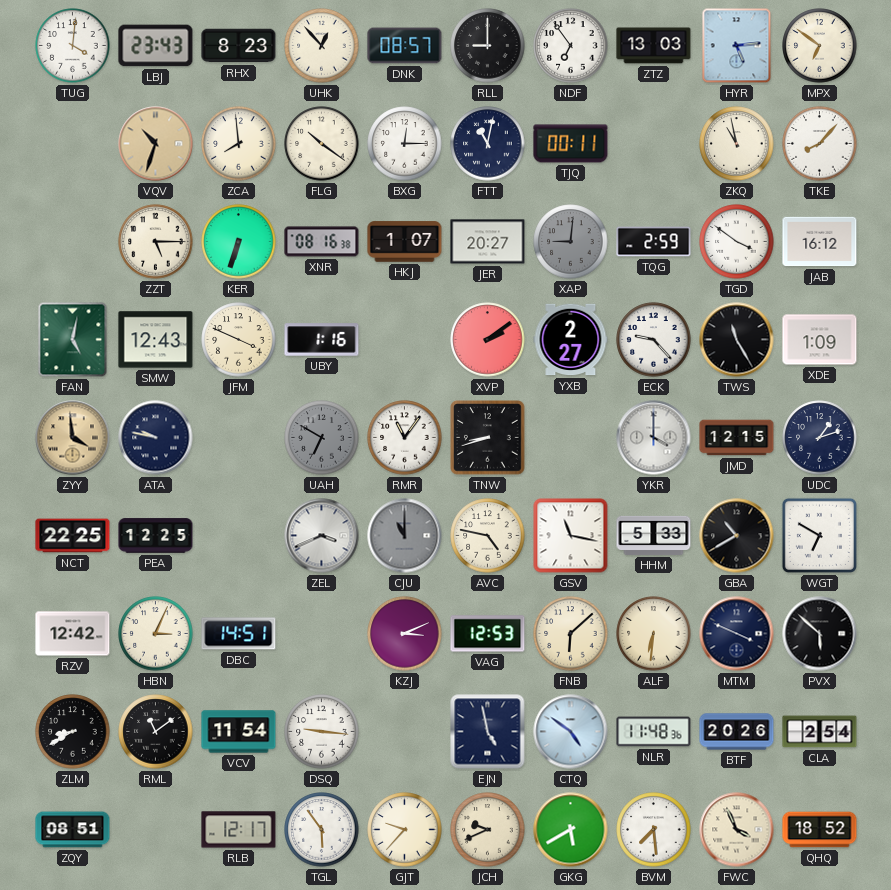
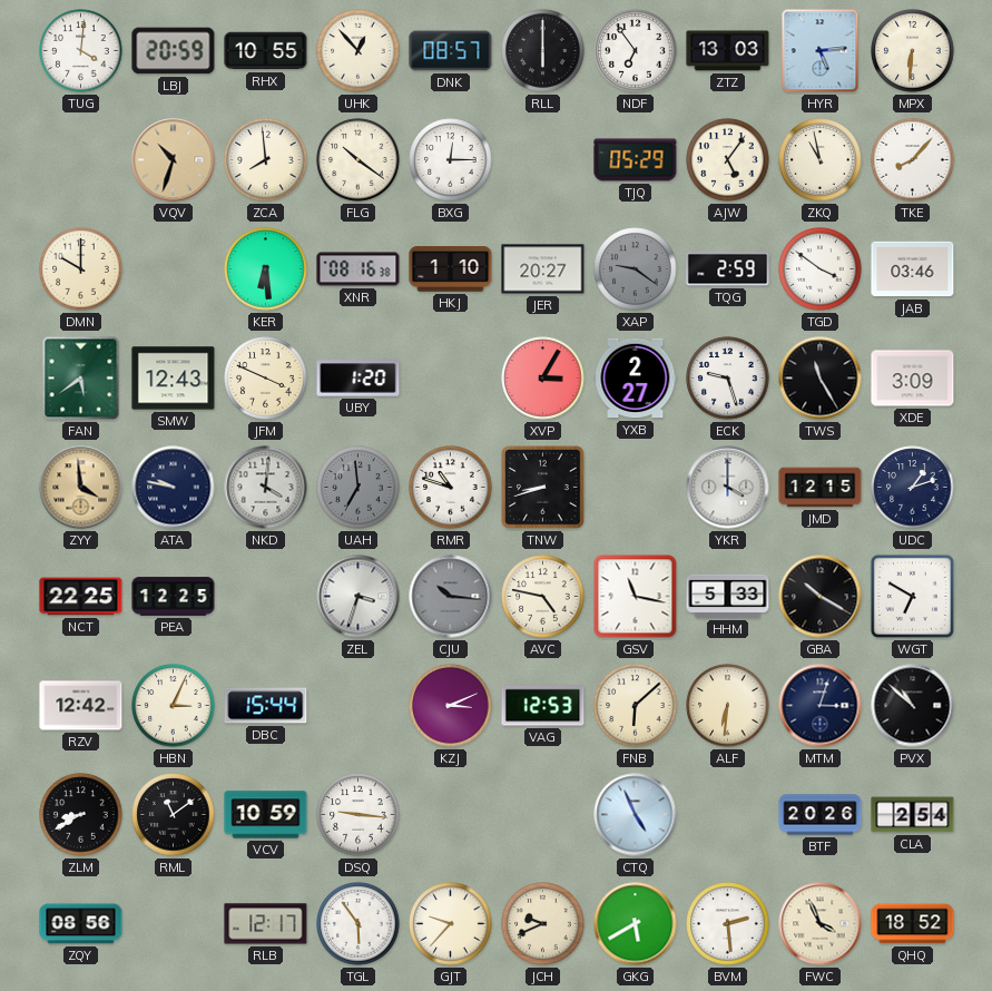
LBJ: 23:43 -> 20:59
RHX: 8:23 -> 10:55
RLL: 9:00 -> 6:00
MPX: 6:51 -> 6:31
FTT: 11:02 -> none
TJQ: 00:11 -> 05:29
AJW: none -> 5:06
DMN: none -> 10:00
ZZT: 5:15 -> none
KER: 6:33 -> 6:29
HKJ: 1:07 -> 1:10
XAP: 9:01 -> 9:21
JAB: 16:12 -> 03:46
FAN: 5:02 -> 5:39
UBY: 1:16 -> 1:20
XVP: 2:09 -> 3:05
ECK: 9:23 -> 9:27
XDE: 1:09 -> 3:09
NKD: none -> 4:01
UAH: 6:50 -> 6:59
RMR: 11:06 -> 10:48
ZEL: 3:41 -> 3:33
CJU: 11:00 -> 10:16
GBA: 10:40 -> 10:20
DBC: 14:51 -> 15:44
MTM: 3:49 -> 3:03
PVX: 5:52 -> 10:52
VCV: 11:54 -> 10:59
EJN: 4:58 -> none
CTQ: 4:51 -> 4:56
NLR: 11:48 -> none
ZQY: 08:51 -> 08:56
BVM: 7:29 -> 2:29
